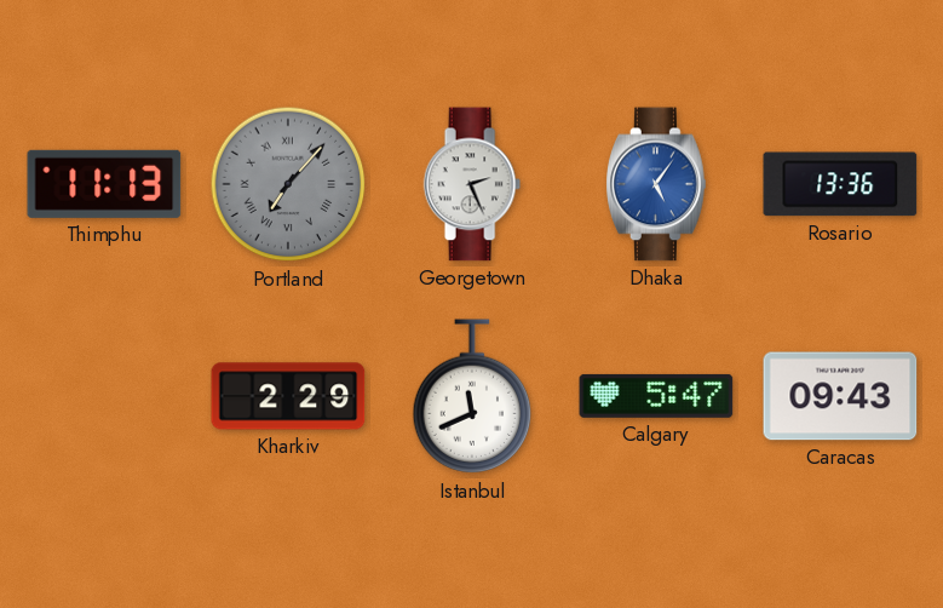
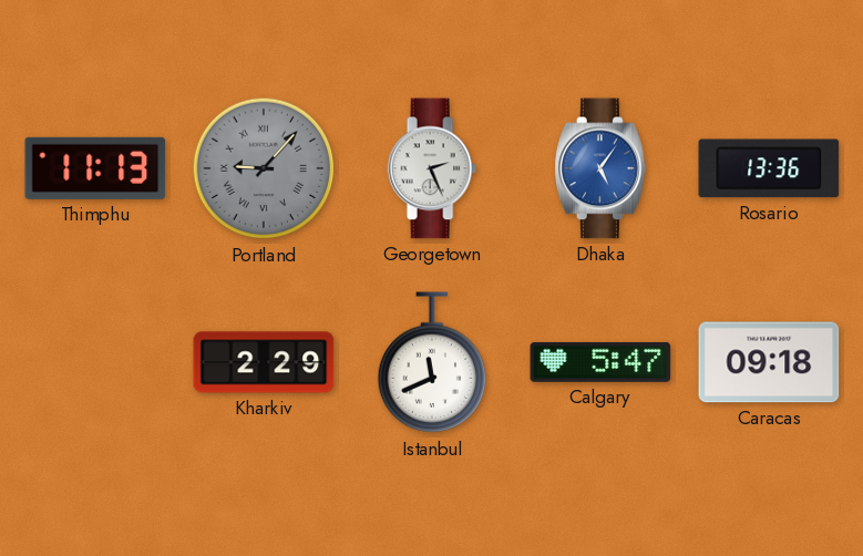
Portland: 7:07 -> 9:07
Caracas: 09:43 -> 09:18
